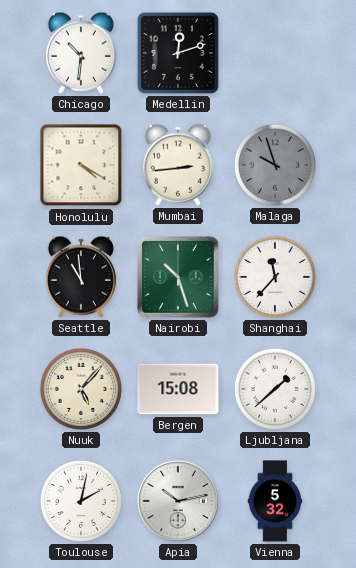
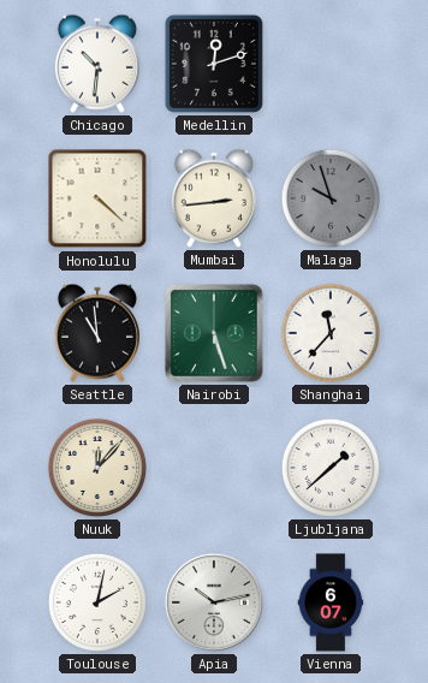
Honolulu: 4:20 -> 4:22
Nairobi: 10:27 -> 5:27
Nuuk: 5:07 -> 12:07
Bergen: 15:08 -> none
Vienna: 5:32 -> 6:07
